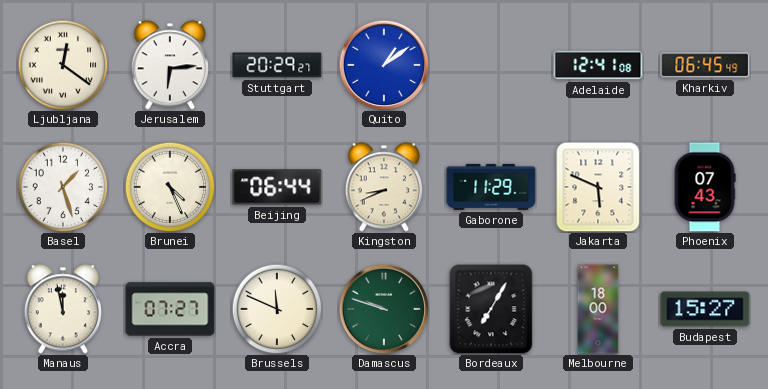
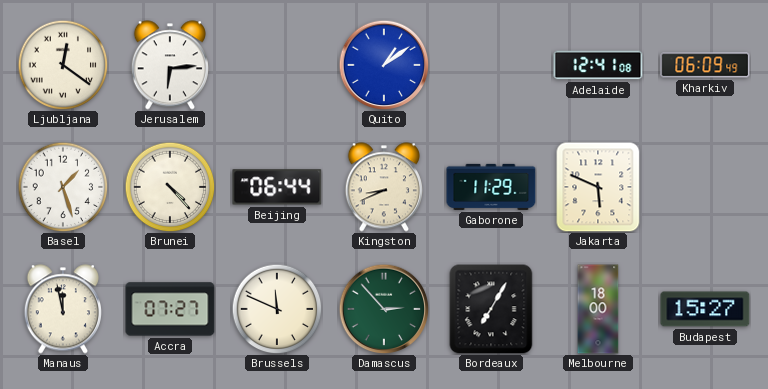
Stuttgart: 20:29 -> none
Kharkiv: 06:45 -> 06:09
Brunei: 4:26 -> 4:23
Phoenix: 07:43 -> none
Damascus: 9:48 -> 2:53
